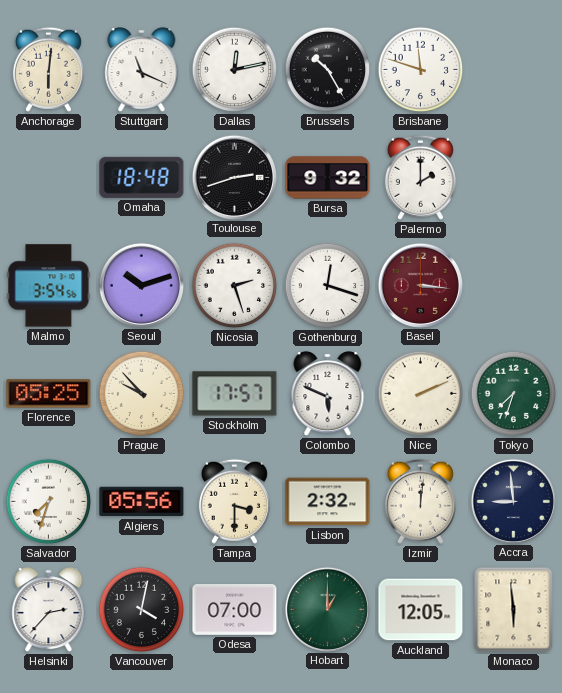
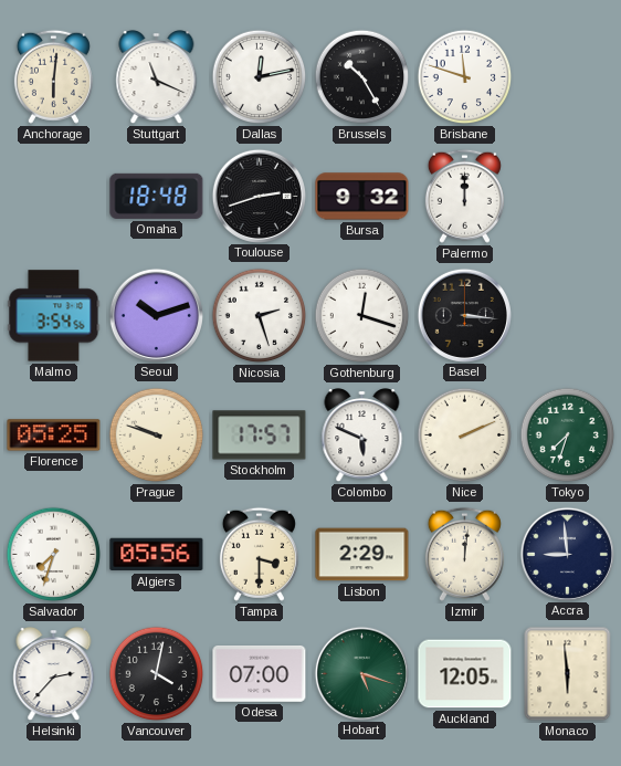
Palermo: 2:00 -> 12:00
Basel dial: burgundy -> black
Prague: 9:53 -> 9:48
Lisbon: 2:32 -> 2:29
Hobart: 1:00 -> 5:18
